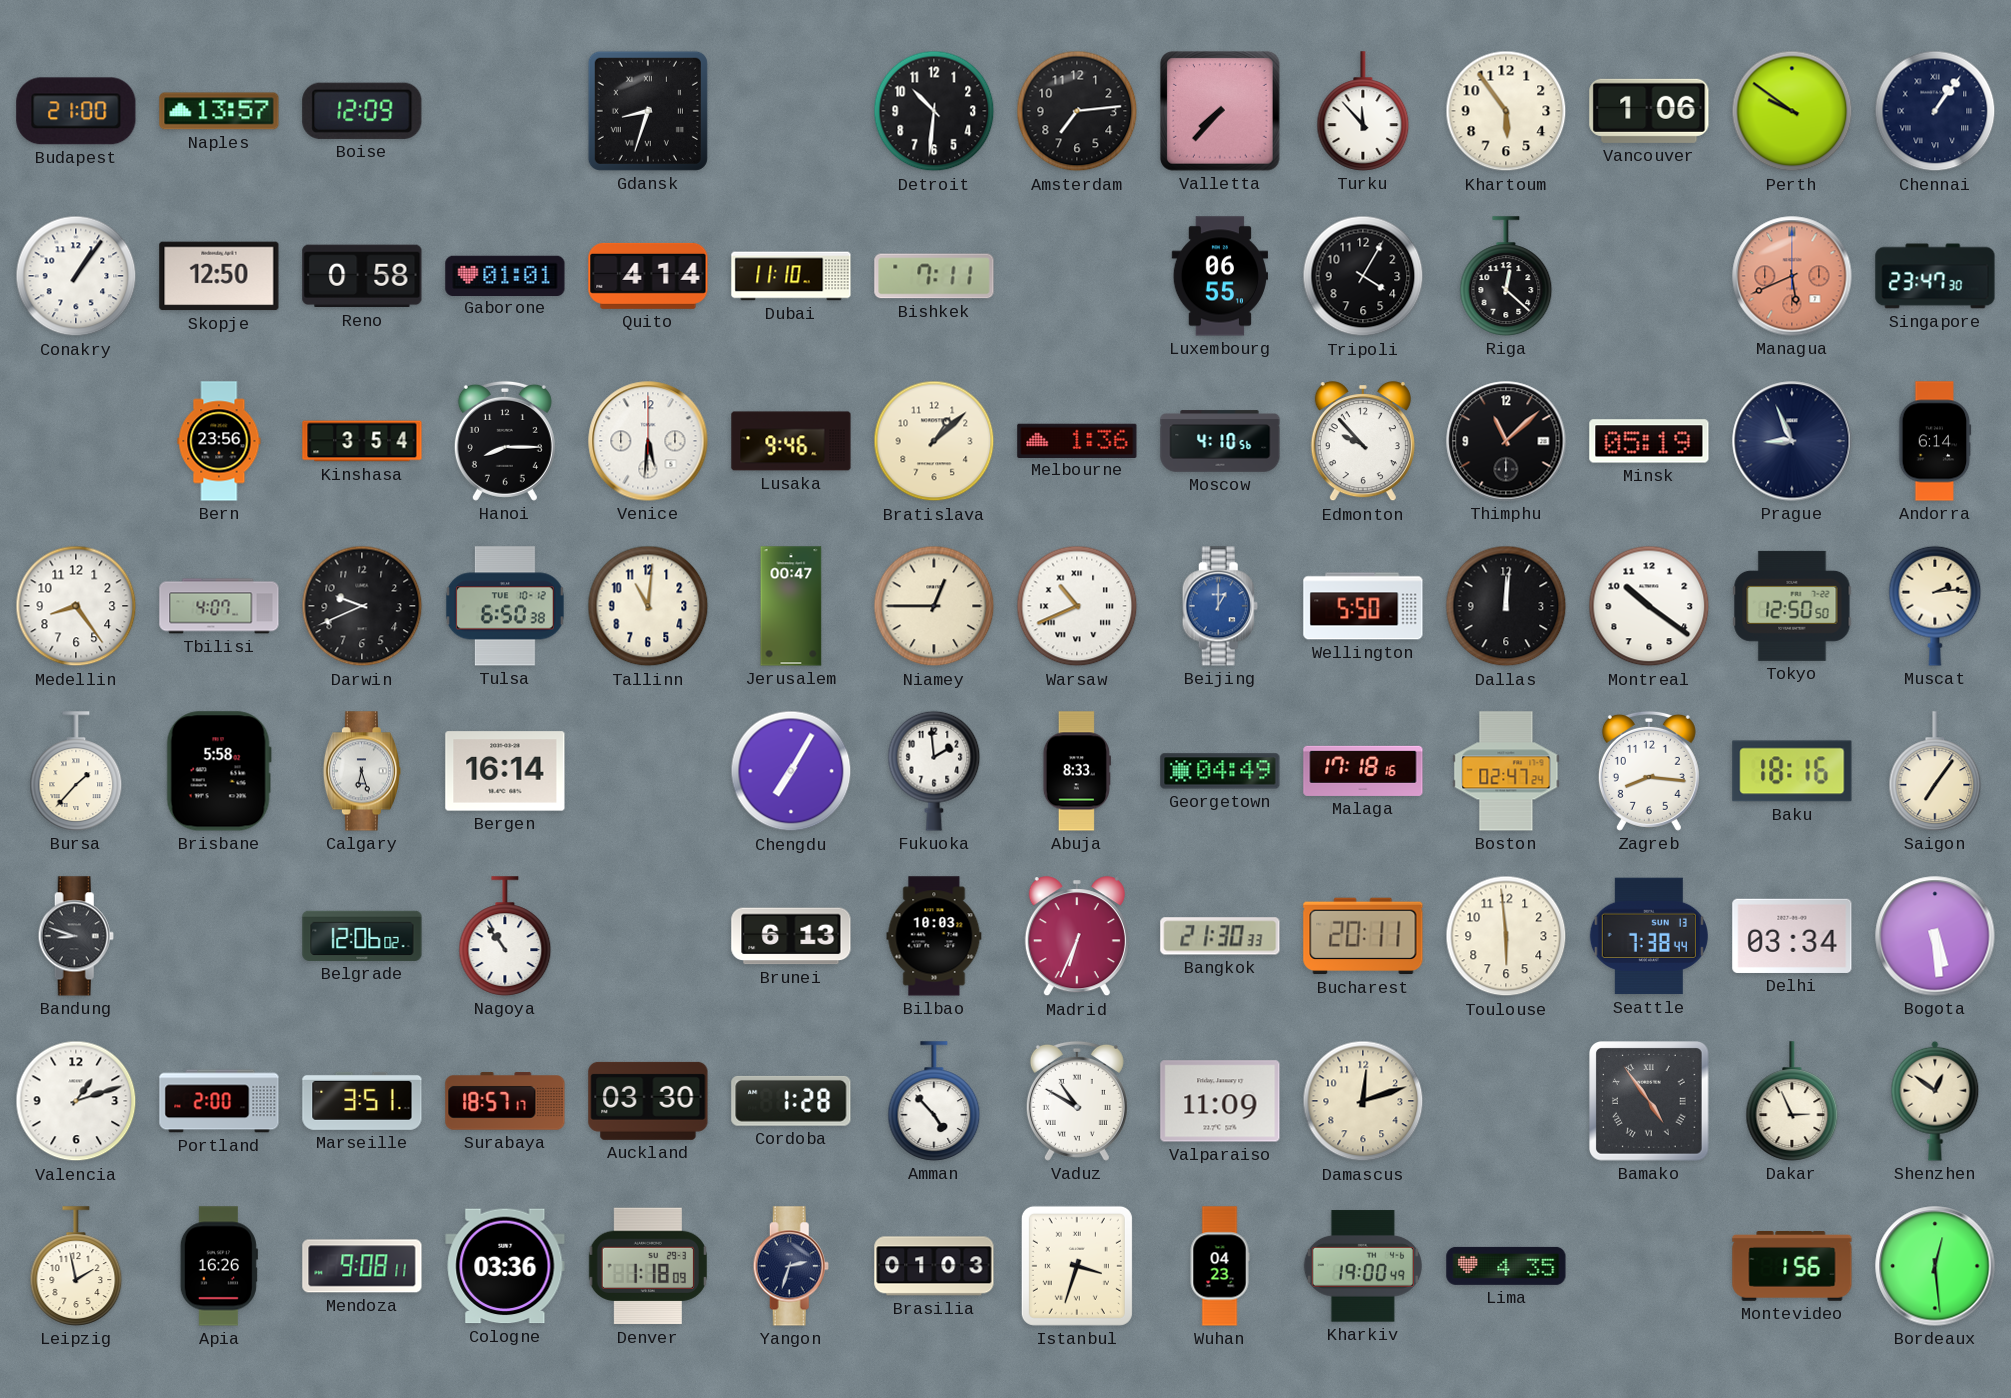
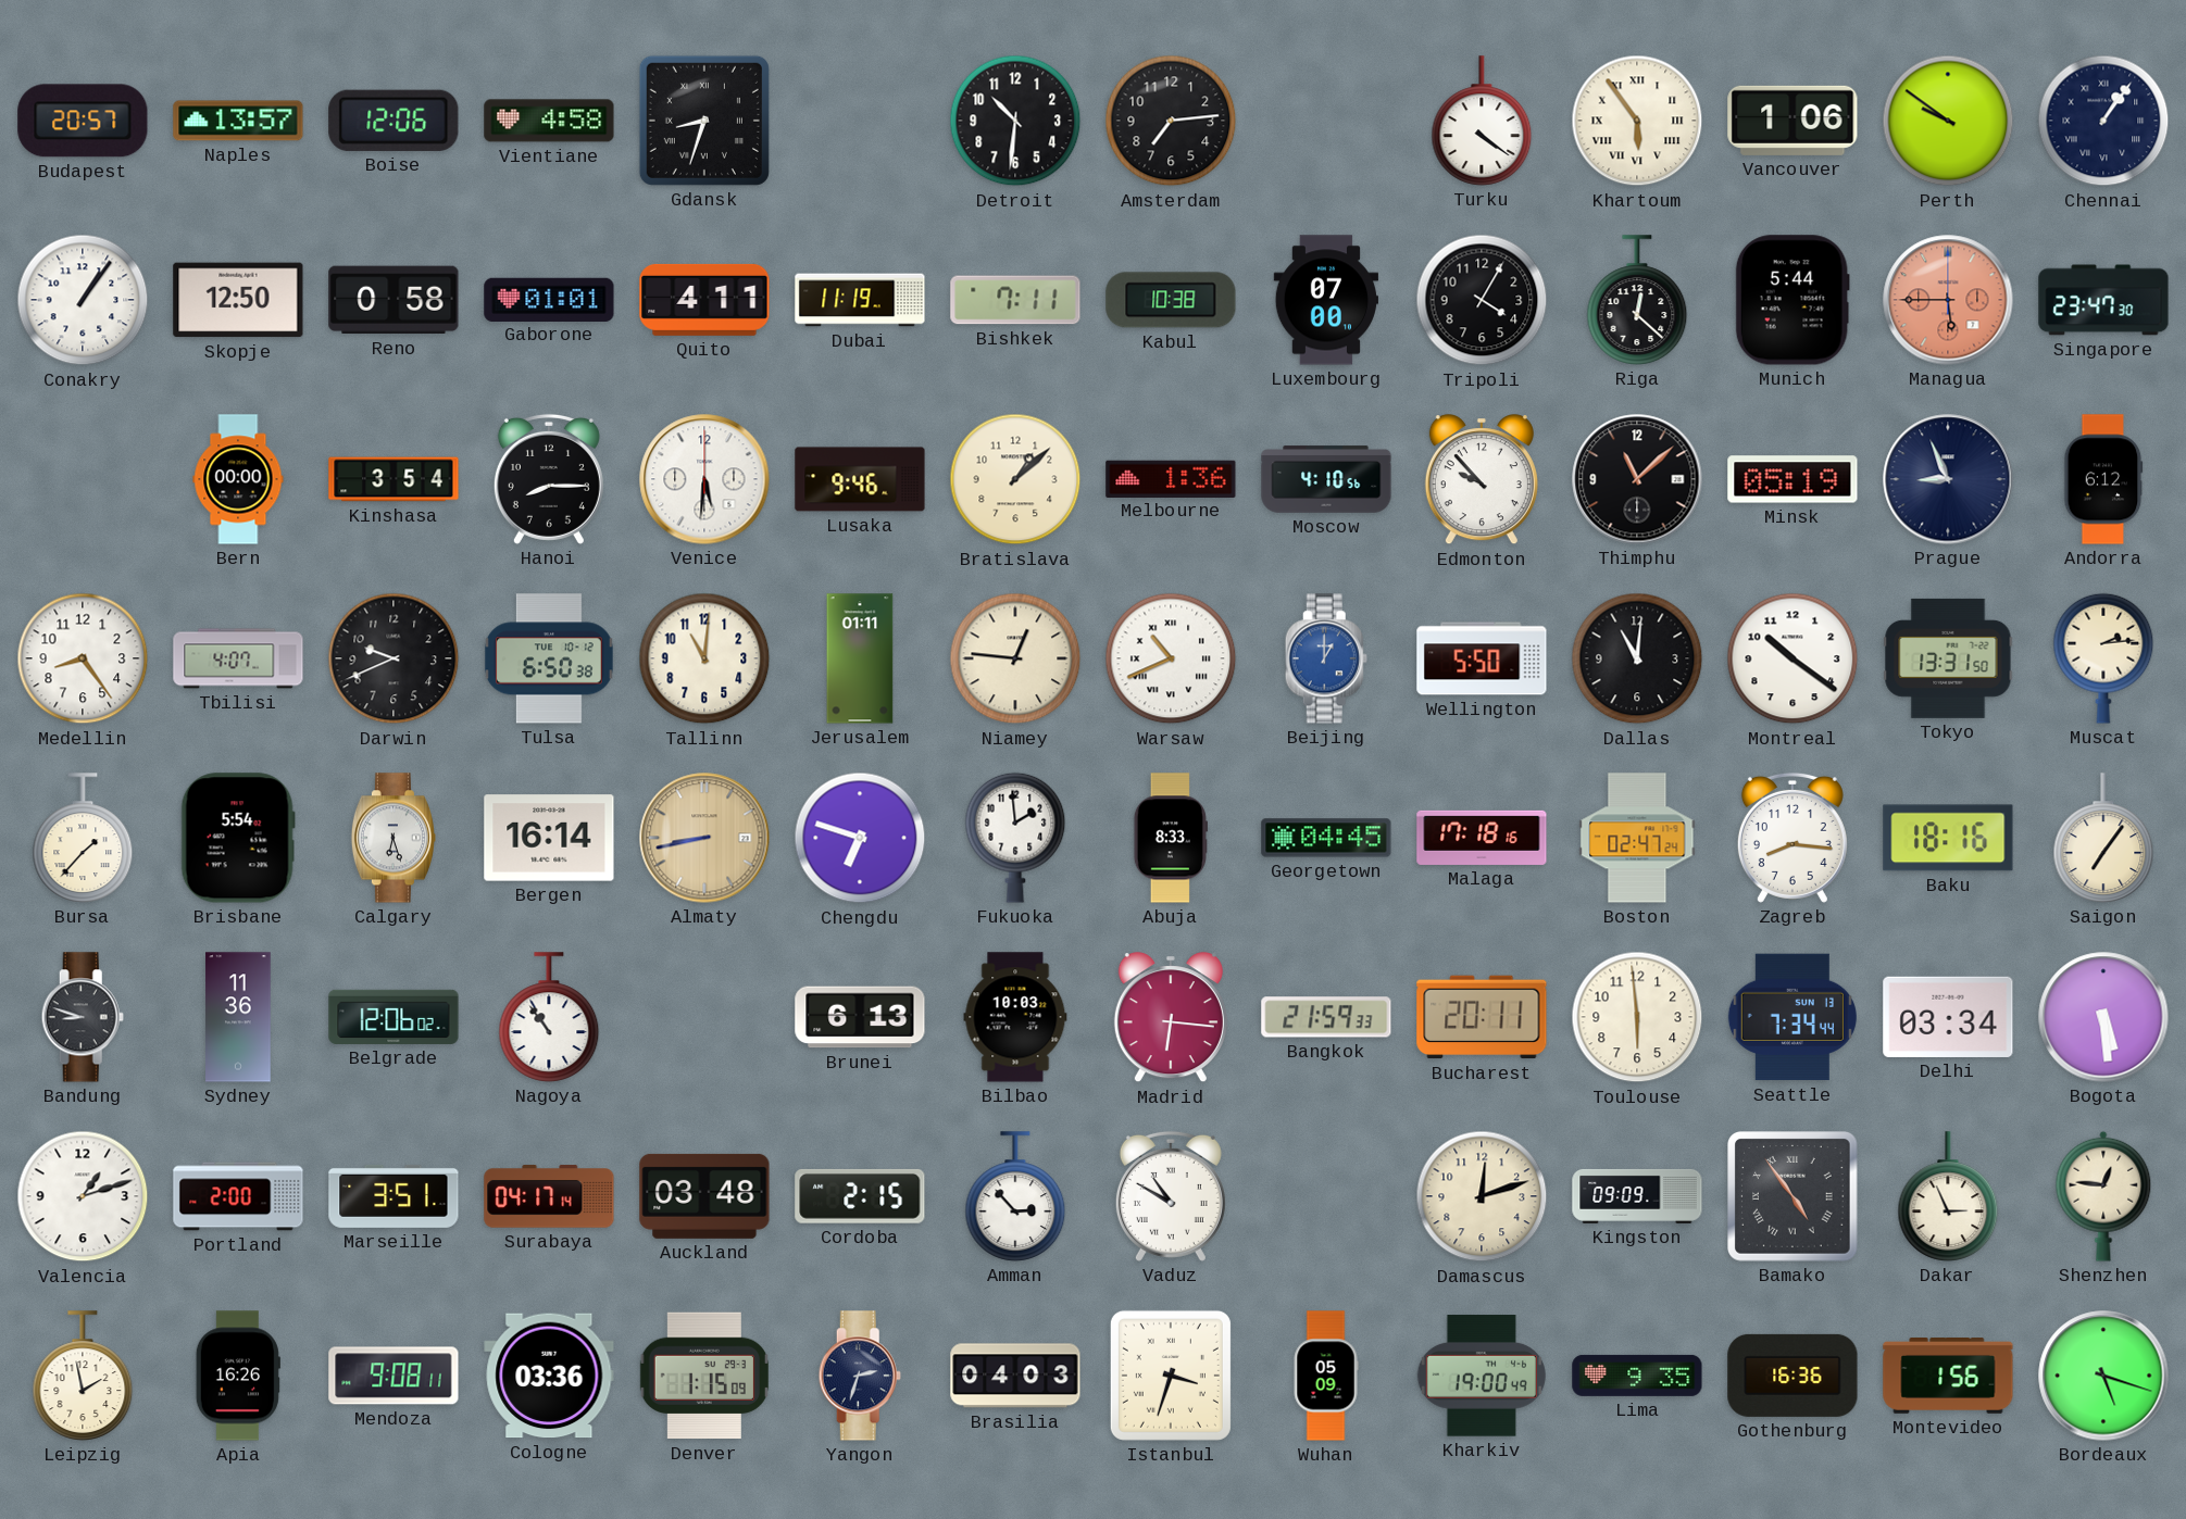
Budapest: 21:00 -> 20:57
Boise: 12:09 -> 12:06
Vientiane: none -> 4:58
Valletta: 7:37 -> none
Turku: 11:53 -> 4:21
Khartoum numerals: Arabic -> Roman
Quito: 4:14 -> 4:11
Dubai: 11:10 -> 11:19
Kabul: none -> 10:38
Luxembourg: 06:55 -> 07:00
Munich: none -> 5:44
Managua: 5:41 -> 5:45
Bern: 23:56 -> 00:00
Andorra: 6:14 -> 6:12
Jerusalem: 00:47 -> 01:11
Niamey: 12:45 -> 12:46
Dallas: 12:01 -> 11:01
Tokyo: 12:50 -> 13:31
Brisbane: 5:58 -> 5:54
Almaty: none -> 8:43
Chengdu: 7:05 -> 6:48
Georgetown: 04:49 -> 04:45
Sydney: none -> 11:36
Madrid: 6:34 -> 6:16
Bangkok: 21:30 -> 21:59
Seattle: 7:38 -> 7:34
Surabaya: 18:57 -> 04:17
Auckland: 03:30 -> 03:48
Cordoba: 1:28 -> 2:15
Amman: 4:53 -> 2:53
Valparaiso: 11:09 -> none
Kingston: none -> 09:09
Shenzhen: 12:51 -> 12:46
Denver: 1:18 -> 1:15
Brasilia: 01:03 -> 04:03
Wuhan: 04:23 -> 05:09
Lima: 4:35 -> 9:35
Gothenburg: none -> 16:36
Bordeaux: 12:29 -> 5:18
